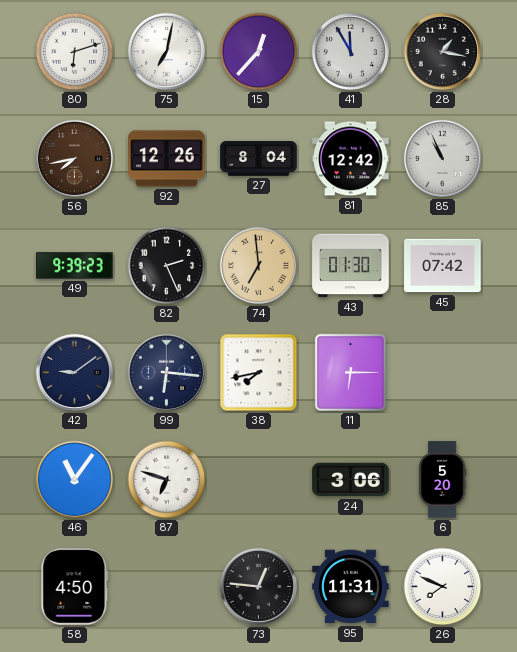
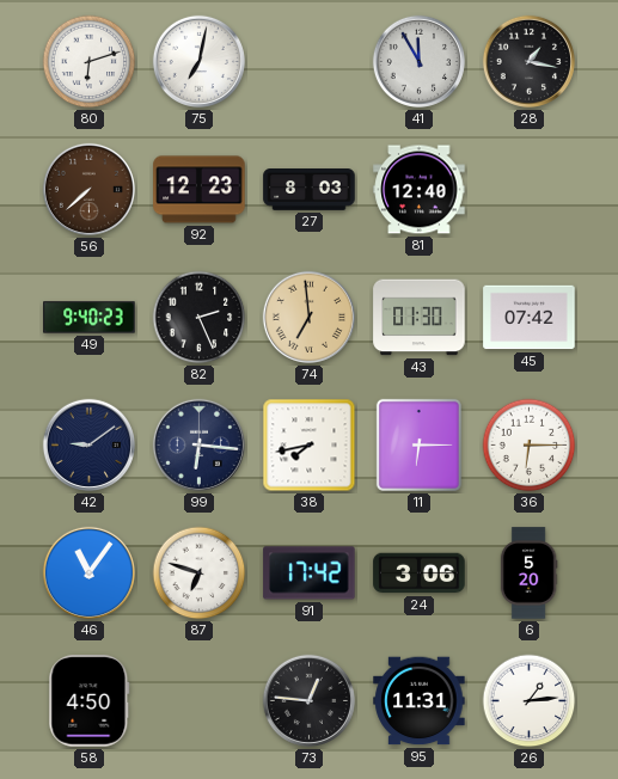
15: 12:37 -> none
56: 7:43 -> 7:38
92: 12:26 -> 12:23
27: 8:04 -> 8:03
81: 12:42 -> 12:40
85: 10:56 -> none
49: 9:39 -> 9:40
36: none -> 6:15
91: none -> 17:42
26: 7:49 -> 1:14
